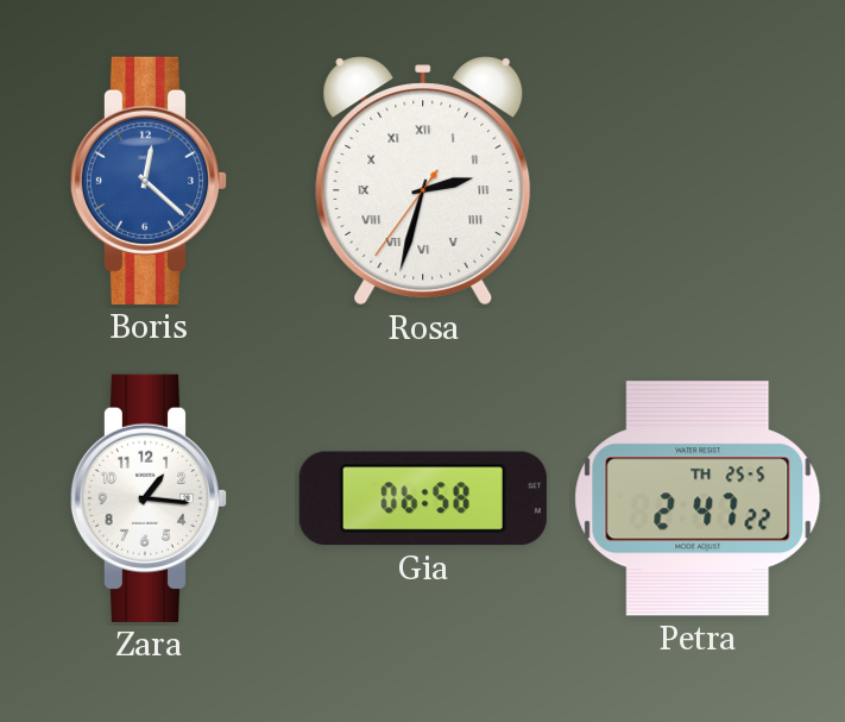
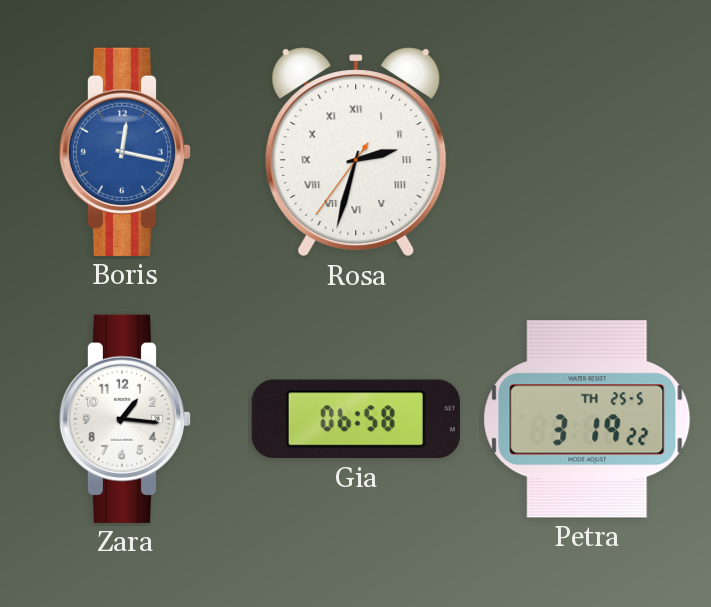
Boris: 12:22 -> 12:17
Petra: 2:47 -> 3:19
